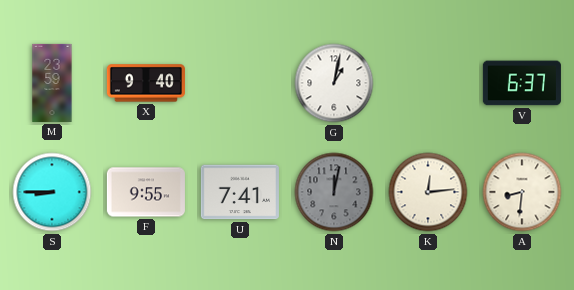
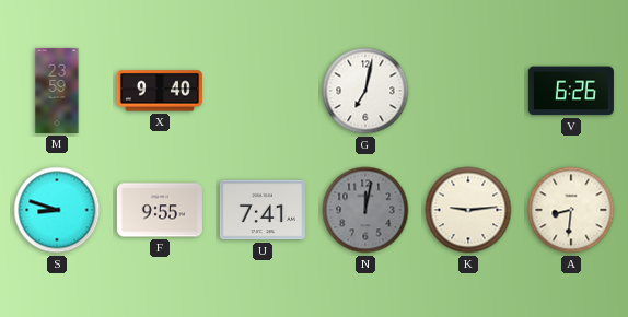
G: 1:02 -> 7:02
V: 6:37 -> 6:26
S: 8:45 -> 8:48
K: 12:14 -> 9:14
